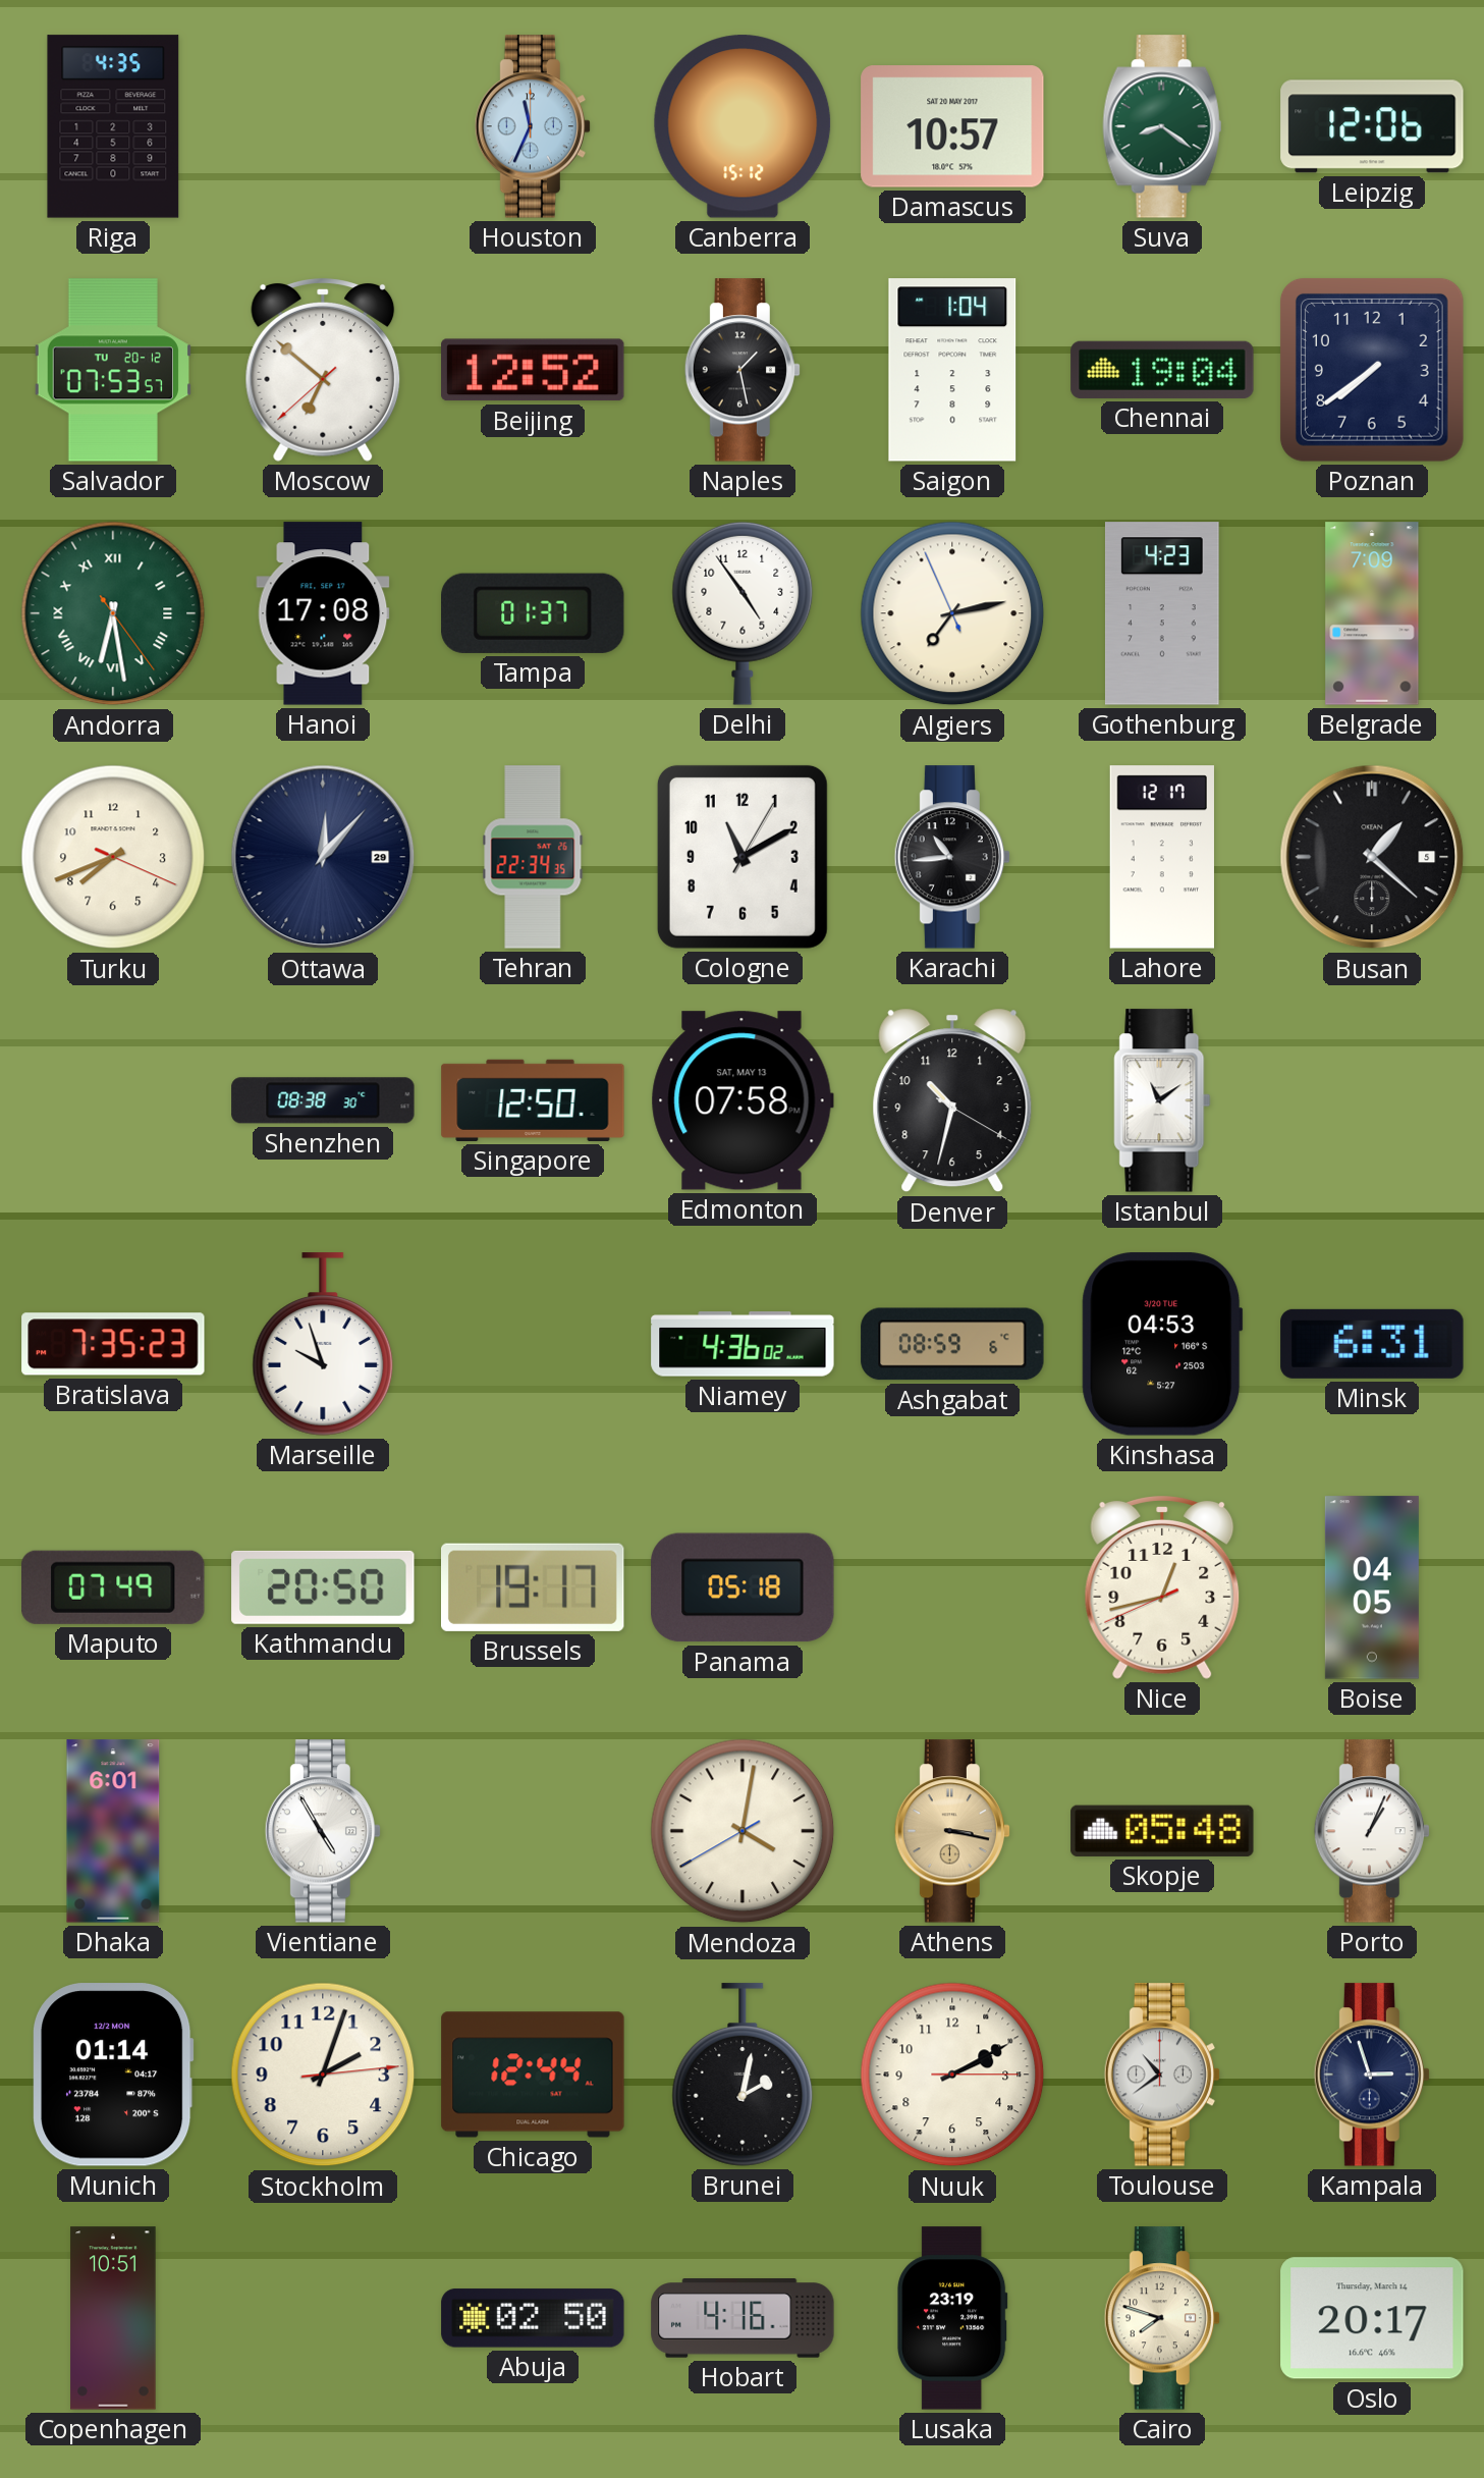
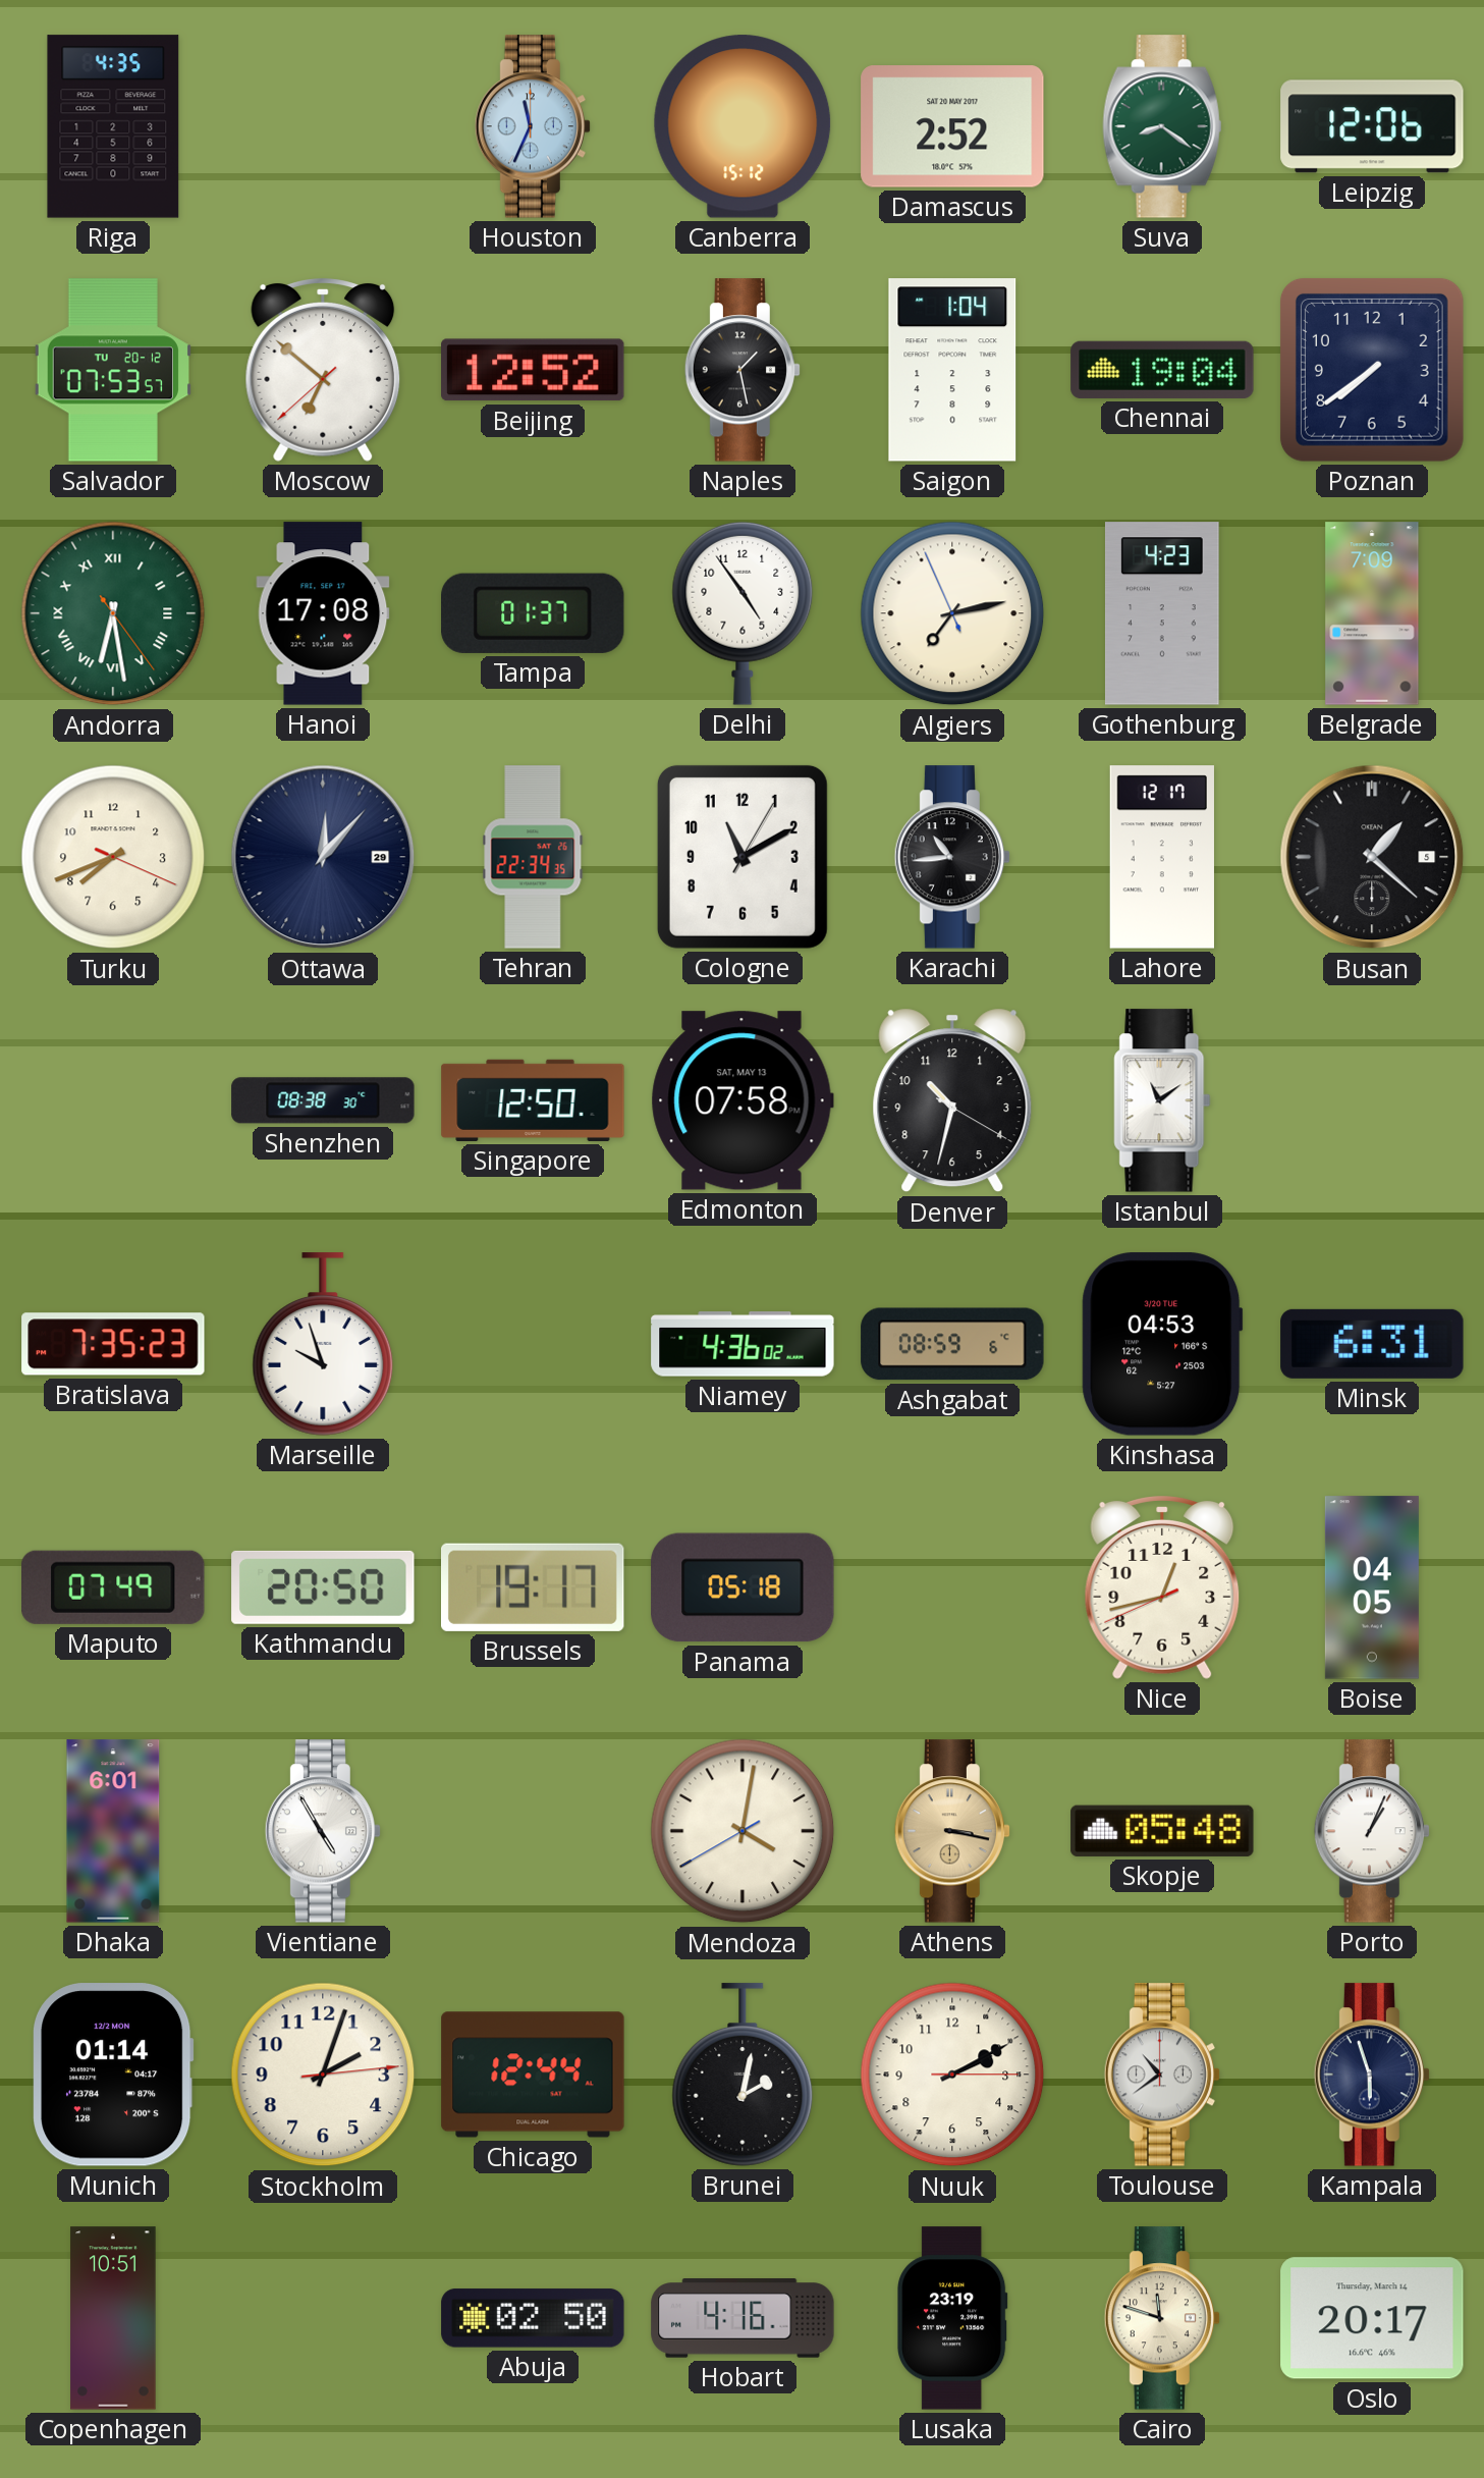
Damascus: 10:57 -> 2:52
Kampala: 2:57 -> 5:57
Cairo: 7:48 -> 11:48
